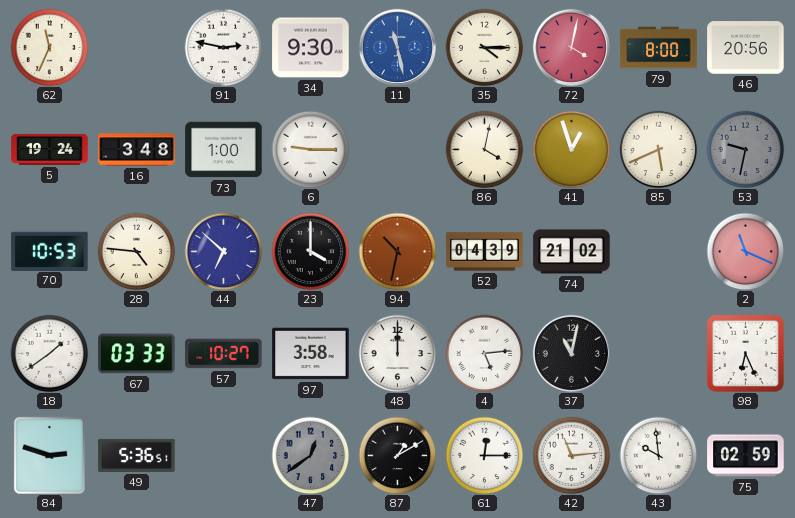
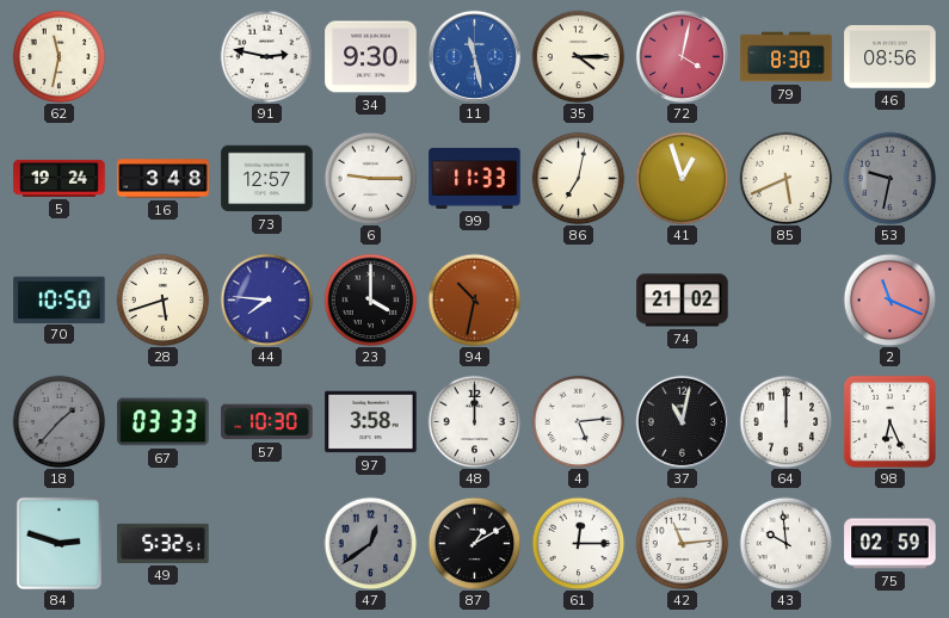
62: 11:34 -> 11:32
79: 8:00 -> 8:30
46: 20:56 -> 08:56
73: 1:00 -> 12:57
99: none -> 11:33
86: 4:02 -> 7:02
70: 10:53 -> 10:50
28: 4:46 -> 5:42
44: 6:52 -> 7:46
52: 04:39 -> none
18: 1:39 -> 1:37
18 dial: white -> grey
57: 10:27 -> 10:30
64: none -> 12:00
49: 5:36 -> 5:32
